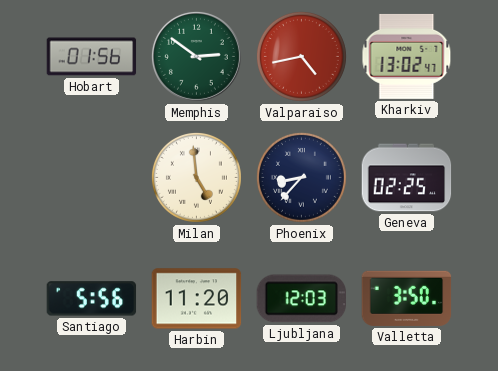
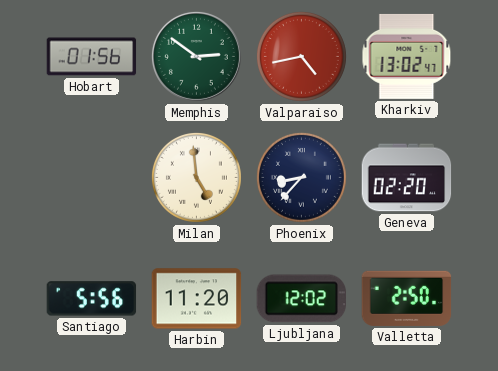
Geneva: 02:25 -> 02:20
Ljubljana: 12:03 -> 12:02
Valletta: 3:50 -> 2:50
